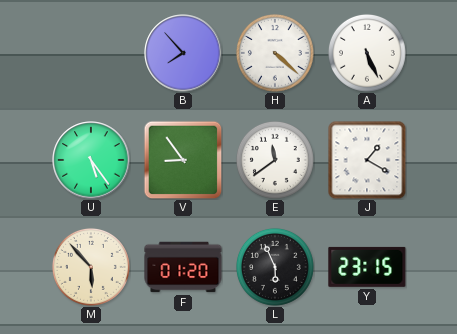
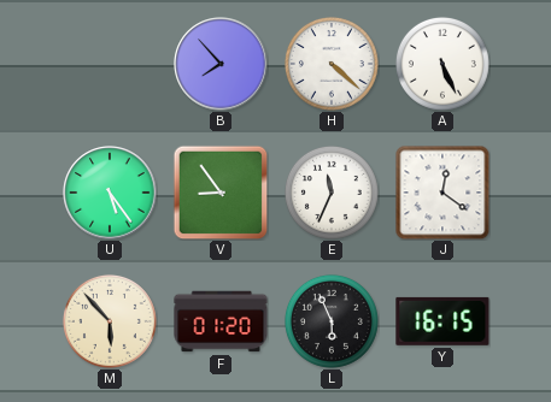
E: 11:39 -> 11:34
J: 1:20 -> 12:21
Y: 23:15 -> 16:15
